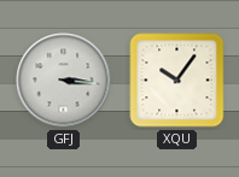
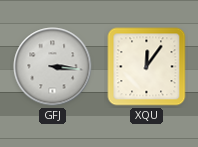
XQU: 10:06 -> 12:06
